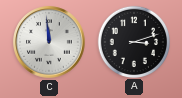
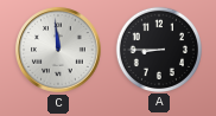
A: 3:12 -> 8:45
